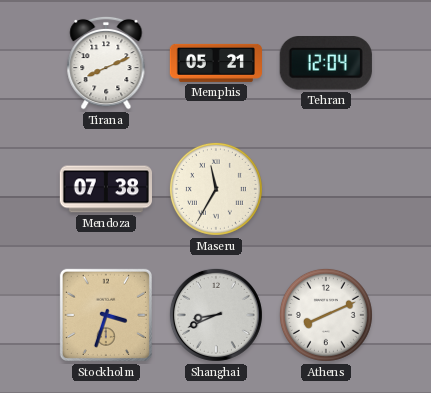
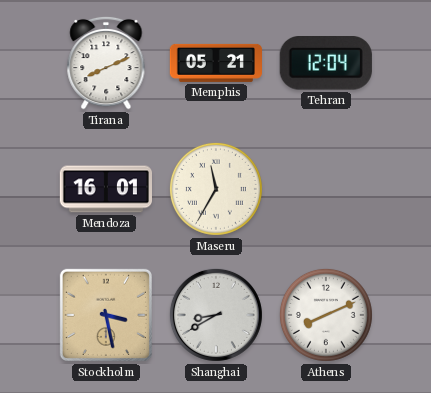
Mendoza: 07:38 -> 16:01
Stockholm: 3:33 -> 3:28
Shanghai: 8:41 -> 8:40
